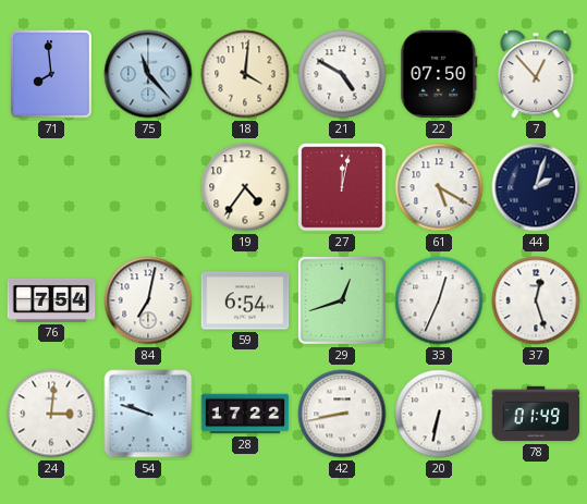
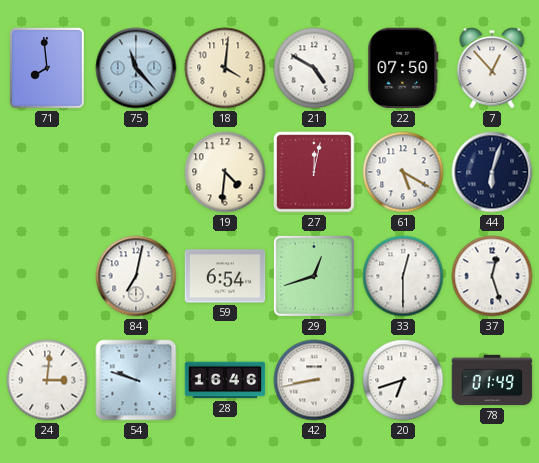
19: 4:36 -> 4:31
44: 2:03 -> 6:03
76: 7:54 -> none
33: 12:34 -> 12:30
28: 17:22 -> 16:46
20: 6:32 -> 6:42
